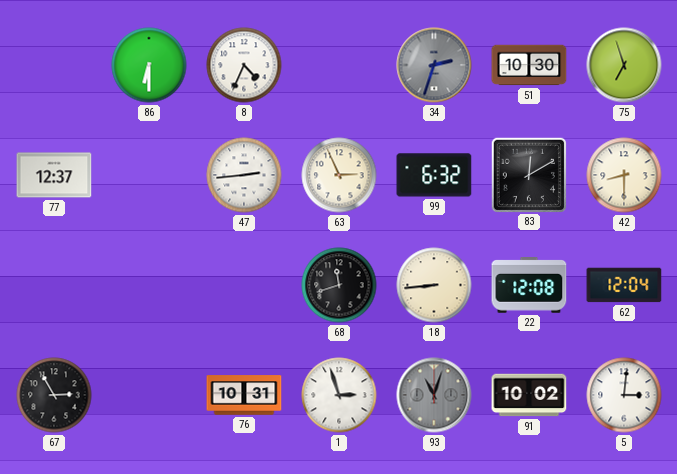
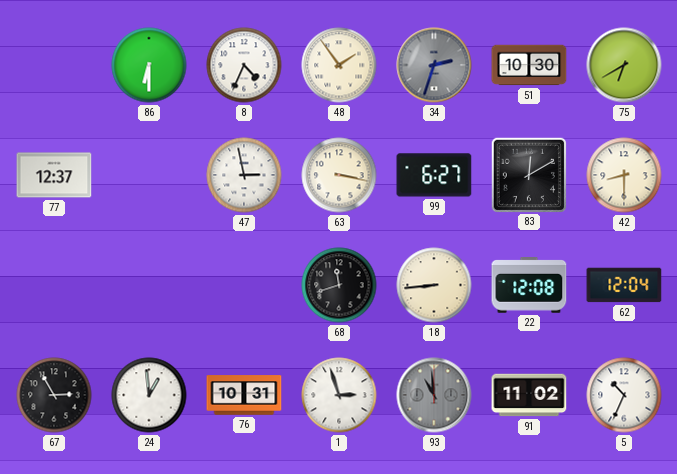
48: none -> 1:54
75: 6:57 -> 6:40
47: 2:44 -> 2:58
63: 2:56 -> 3:17
99: 6:32 -> 6:27
24: none -> 12:59
93: 11:03 -> 10:59
91: 10:02 -> 11:02
5: 3:01 -> 10:34
